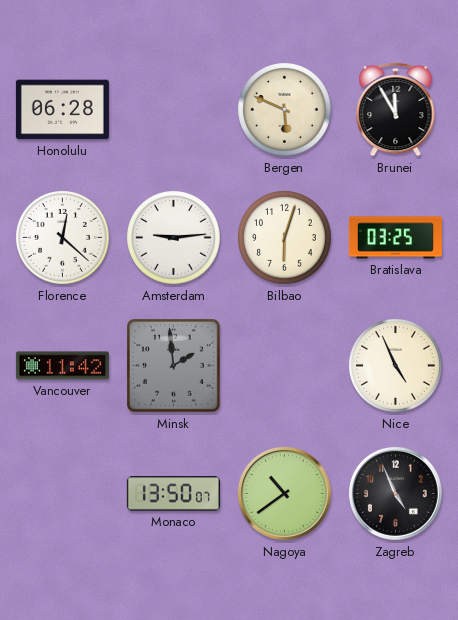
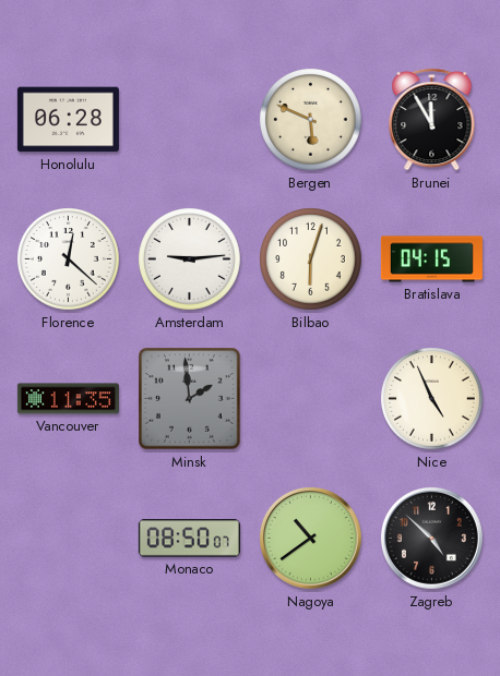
Bratislava: 03:25 -> 04:15
Vancouver: 11:42 -> 11:35
Monaco: 13:50 -> 08:50
Zagreb: 4:56 -> 4:52
